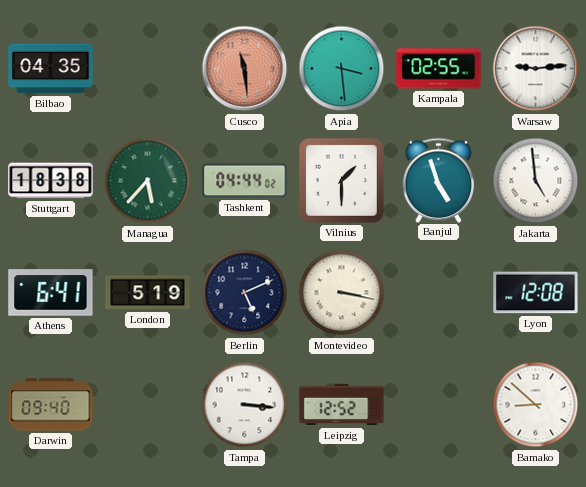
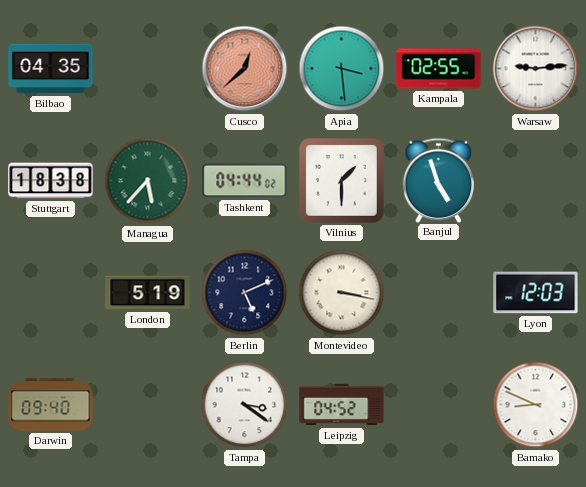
Cusco: 11:29 -> 12:38
Jakarta: 4:59 -> none
Athens: 6:41 -> none
Lyon: 12:08 -> 12:03
Tampa: 3:16 -> 3:21
Leipzig: 12:52 -> 04:52
Bamako: 8:52 -> 8:49
